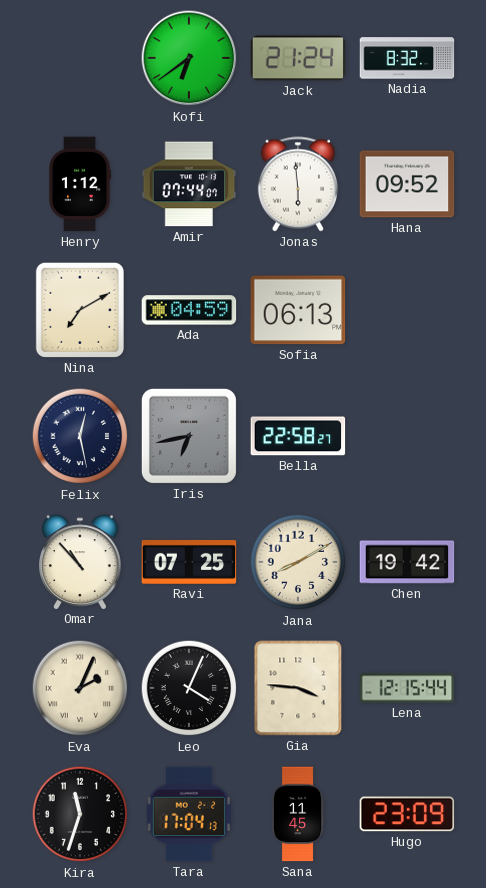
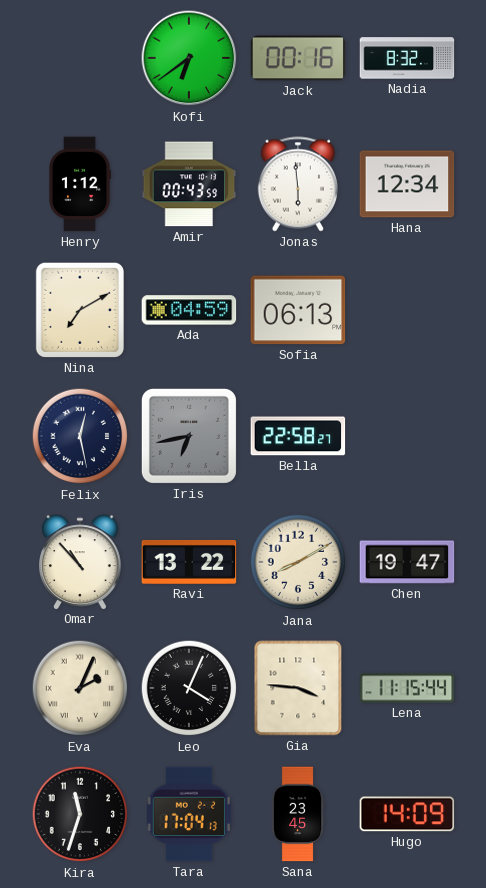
Jack: 21:24 -> 00:16
Amir: 07:44 -> 00:43
Hana: 09:52 -> 12:34
Ravi: 07:25 -> 13:22
Chen: 19:42 -> 19:47
Lena: 12:15 -> 11:15
Sana: 11:45 -> 23:45
Hugo: 23:09 -> 14:09
